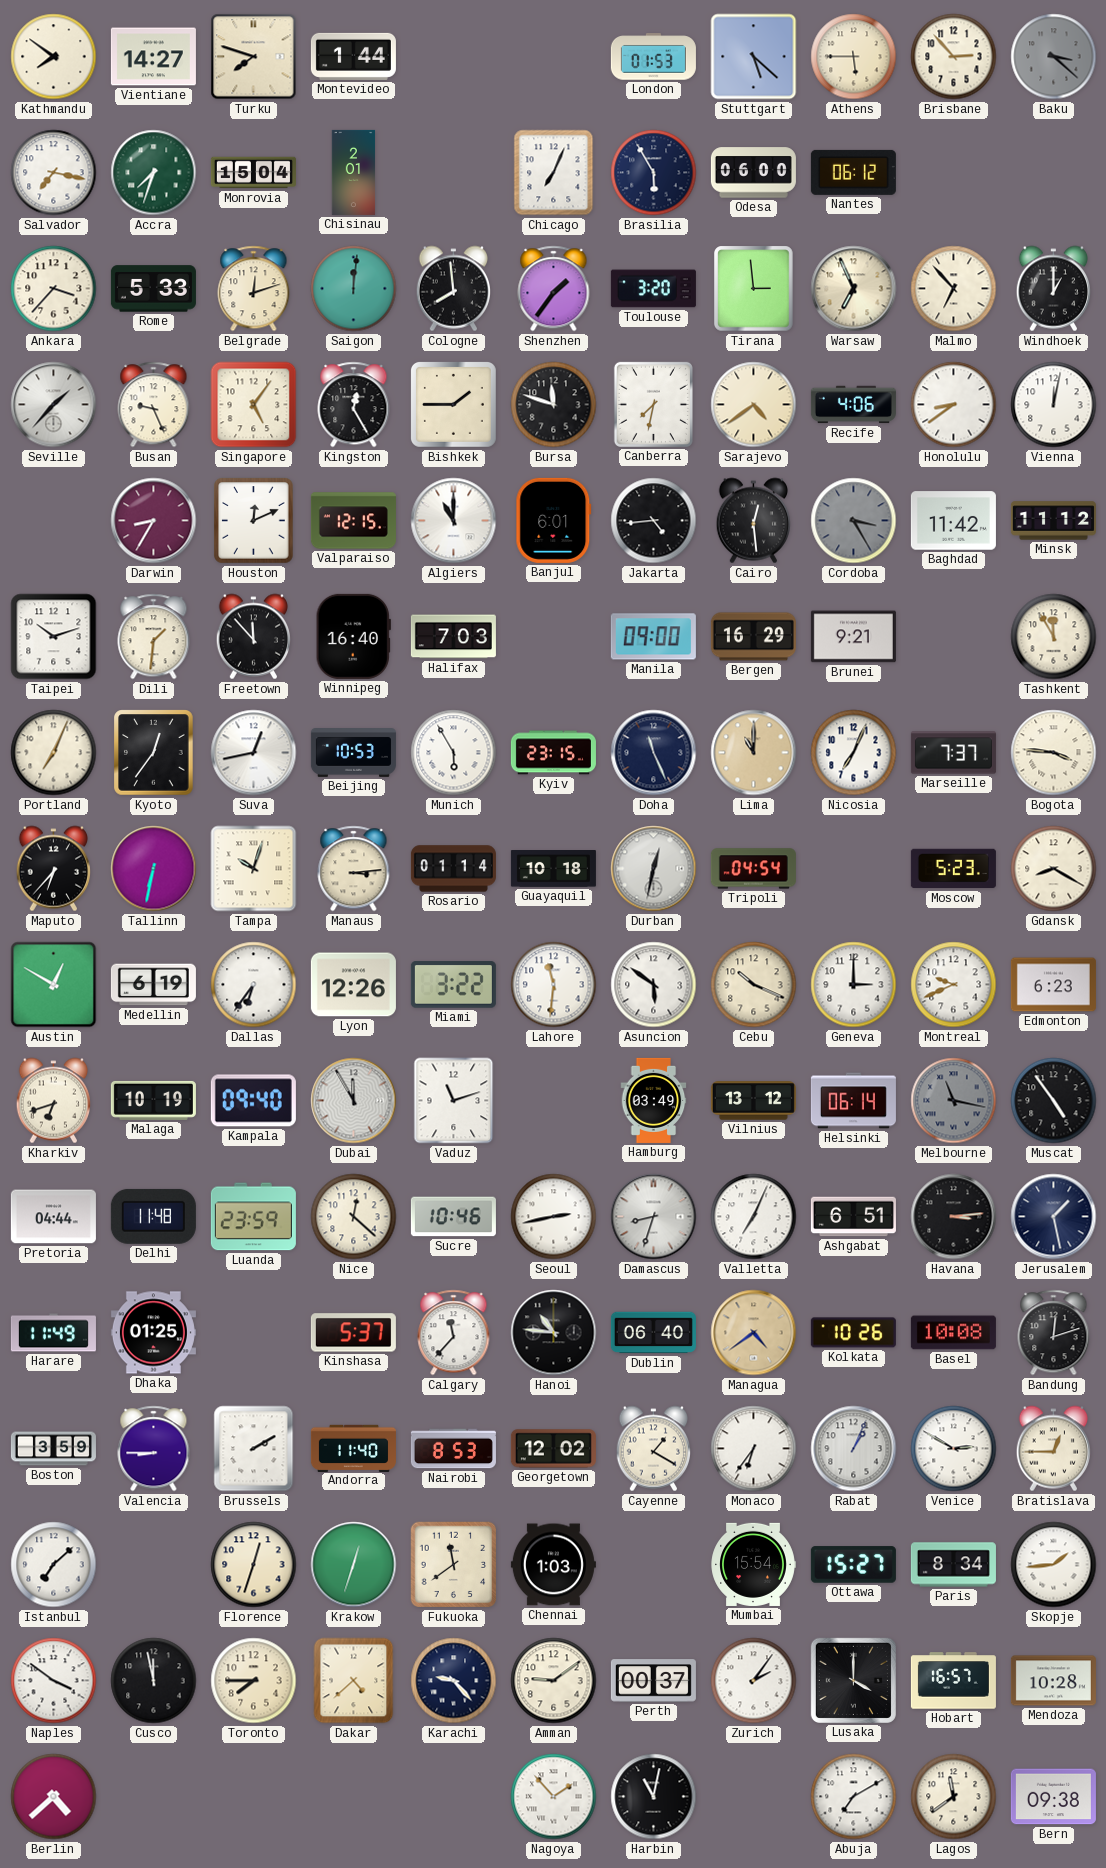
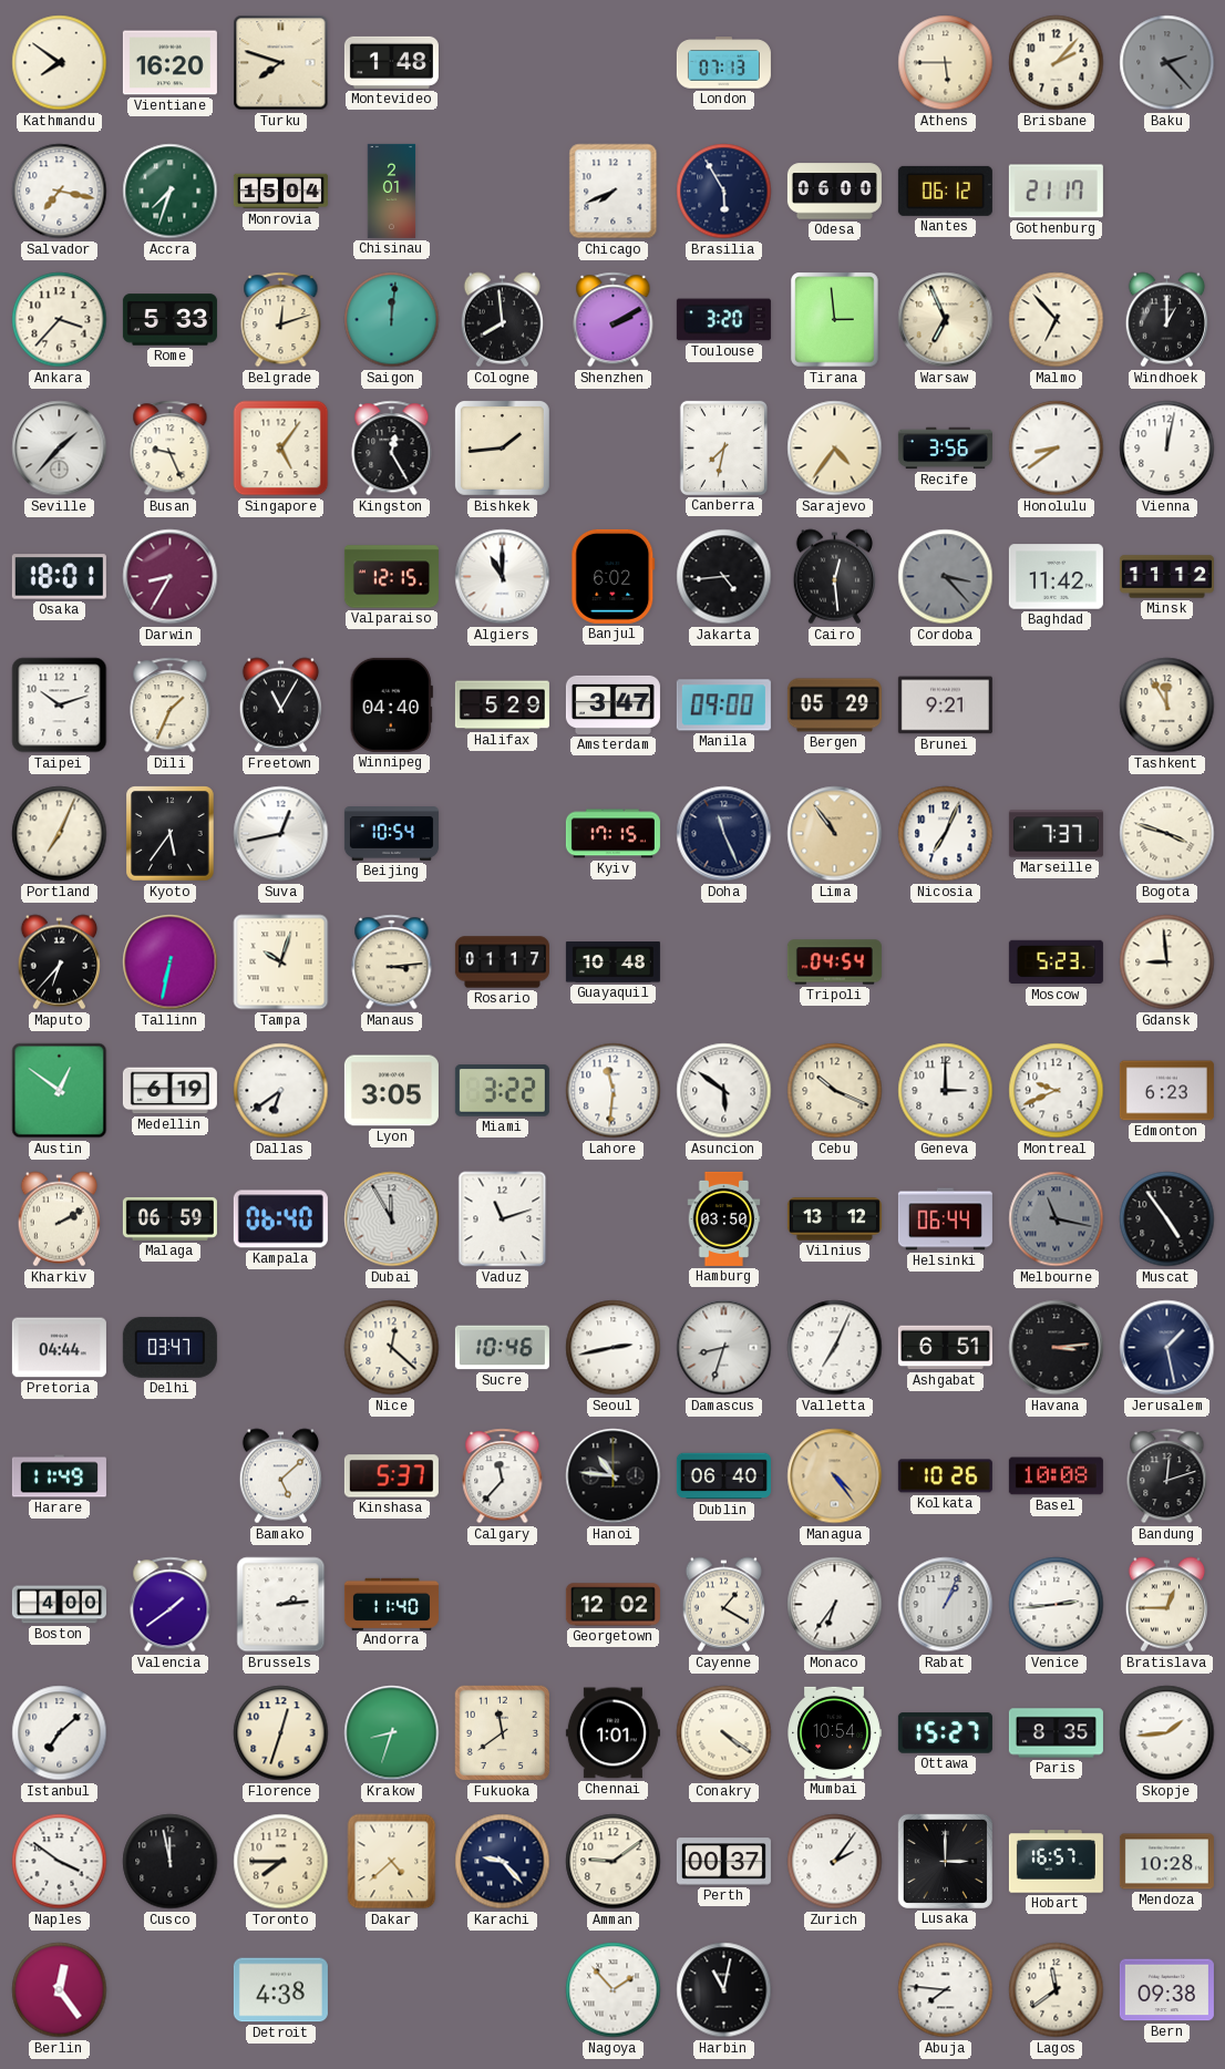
Vientiane: 14:27 -> 16:20
Montevideo: 1:44 -> 1:48
London: 01:53 -> 07:13
Stuttgart: 5:22 -> none
Brisbane: 2:53 -> 2:07
Baku: 3:22 -> 2:23
Chicago: 7:04 -> 7:41
Gothenburg: none -> 21:17
Shenzhen: 1:36 -> 2:10
Bishkek: 1:45 -> 1:44
Bursa: 11:48 -> none
Sarajevo: 4:39 -> 4:36
Recife: 4:06 -> 3:56
Osaka: none -> 18:01
Houston: 12:11 -> none
Banjul: 6:01 -> 6:02
Cordoba: 3:25 -> 3:23
Dili: 1:31 -> 1:34
Freetown: 11:53 -> 11:05
Winnipeg: 16:40 -> 04:40
Halifax: 7:03 -> 5:29
Amsterdam: none -> 3:47
Bergen: 16:29 -> 05:29
Kyoto: 12:36 -> 5:36
Beijing: 10:53 -> 10:54
Munich: 5:55 -> none
Kyiv: 23:15 -> 17:15
Lima: 11:00 -> 10:54
Bogota: 3:46 -> 3:48
Rosario: 01:14 -> 01:17
Guayaquil: 10:18 -> 10:48
Durban: 12:32 -> none
Gdansk: 8:20 -> 8:59
Austin: 12:50 -> 12:51
Dallas: 6:36 -> 6:39
Lyon: 12:26 -> 3:05
Kharkiv: 6:42 -> 2:10
Malaga: 10:19 -> 06:59
Kampala: 09:40 -> 06:40
Hamburg: 03:49 -> 03:50
Helsinki: 06:14 -> 06:44
Delhi: 11:48 -> 03:47
Luanda: 23:59 -> none
Dhaka: 01:25 -> none
Bamako: none -> 5:08
Managua: 4:39 -> 4:24
Boston: 3:59 -> 4:00
Valencia: 8:45 -> 1:39
Brussels: 2:10 -> 2:14
Nairobi: 8:53 -> none
Venice: 2:50 -> 2:44
Krakow: 12:33 -> 8:33
Chennai: 1:03 -> 1:01
Conakry: none -> 4:21
Mumbai: 15:54 -> 10:54
Paris: 8:34 -> 8:35
Lusaka: 4:00 -> 3:00
Berlin: 4:38 -> 12:24
Detroit: none -> 4:38
Abuja: 7:10 -> 7:46
